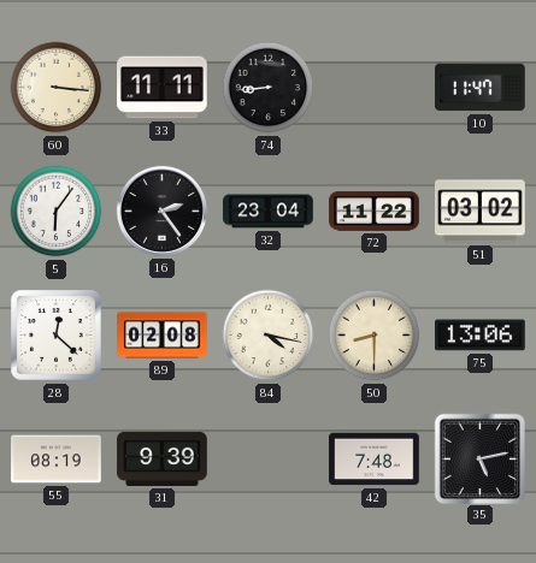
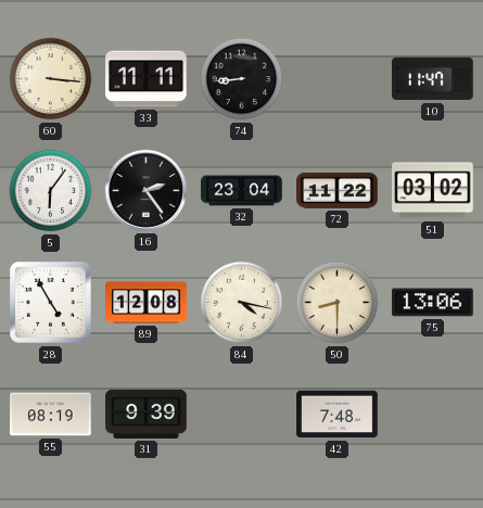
28: 12:22 -> 4:55
89: 02:08 -> 12:08
35: 5:13 -> none
